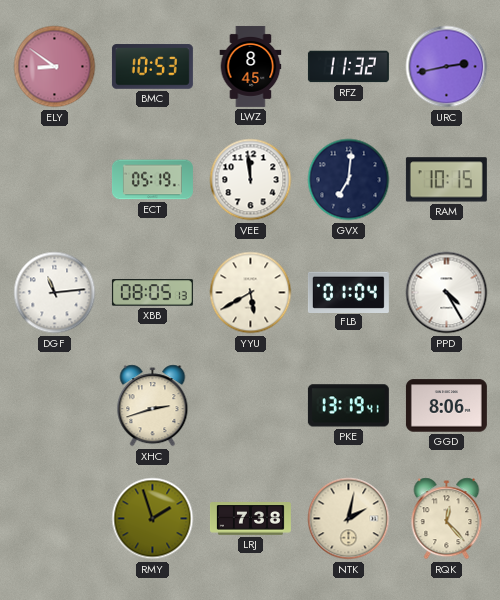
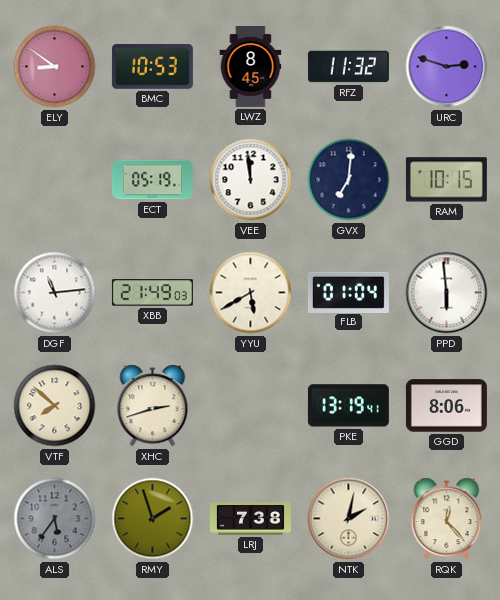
URC: 2:43 -> 2:48
XBB: 08:05 -> 21:49
PPD: 4:25 -> 5:59
VTF: none -> 7:52
ALS: none -> 5:36
